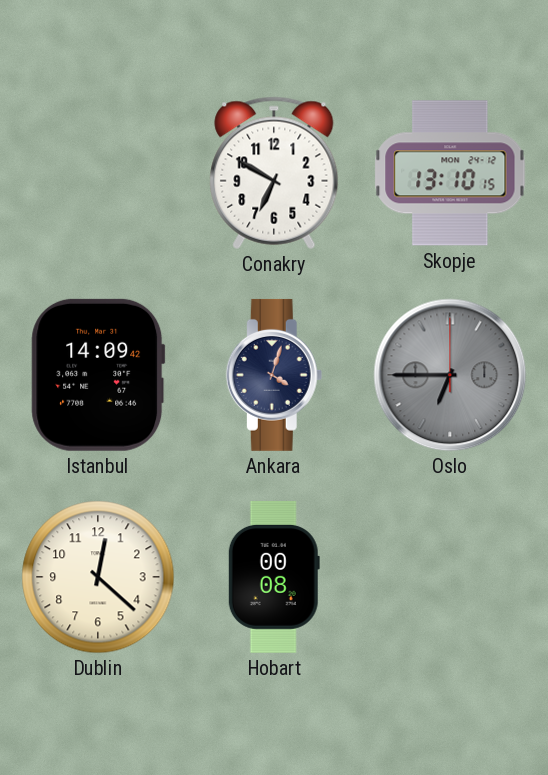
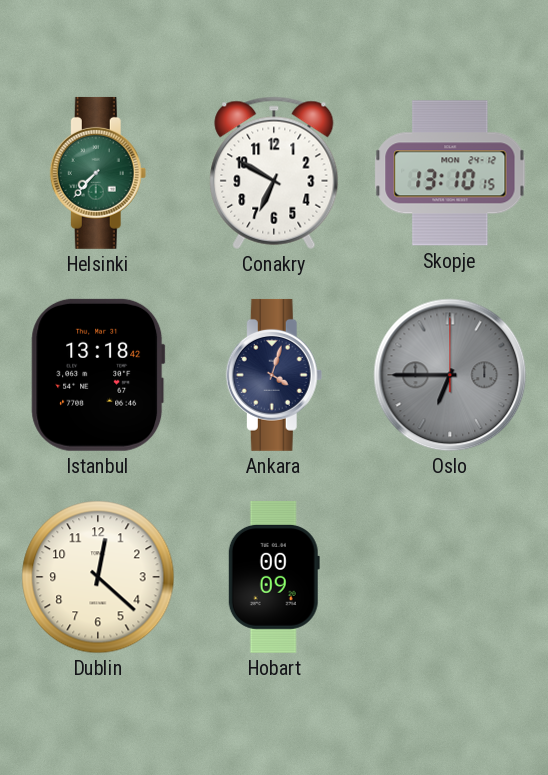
Helsinki: none -> 7:37
Istanbul: 14:09 -> 13:18
Hobart: 00:08 -> 00:09
